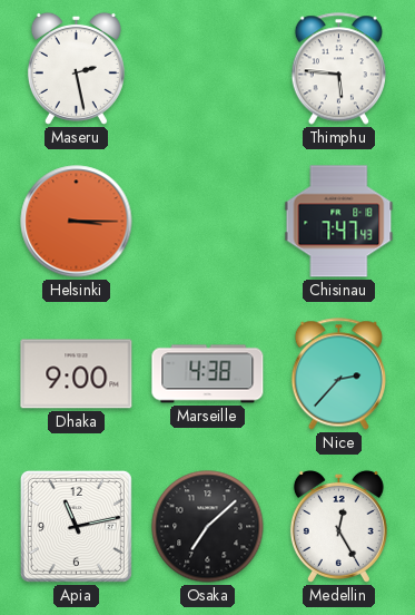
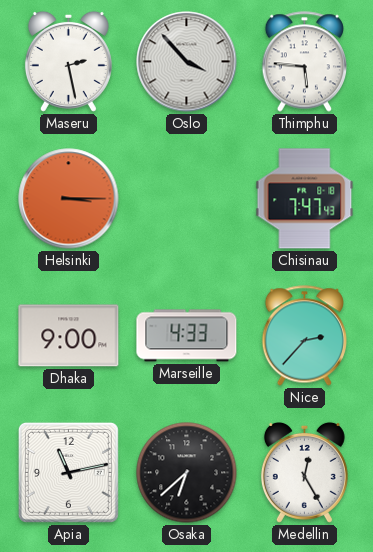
Oslo: none -> 3:53
Marseille: 4:38 -> 4:33
Osaka: 7:08 -> 6:38
